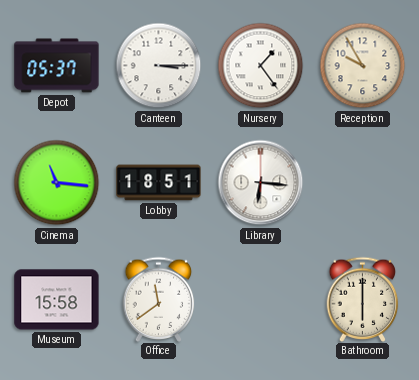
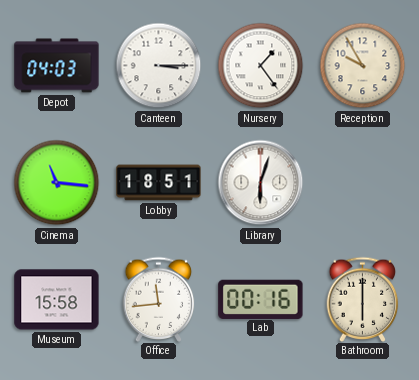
Depot: 05:37 -> 04:03
Library: 6:16 -> 6:03
Office: 11:39 -> 11:44
Lab: none -> 00:16
